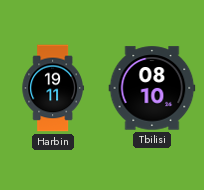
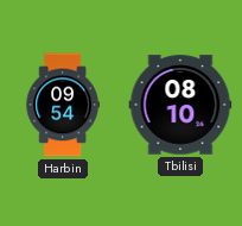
Harbin: 19:11 -> 09:54
